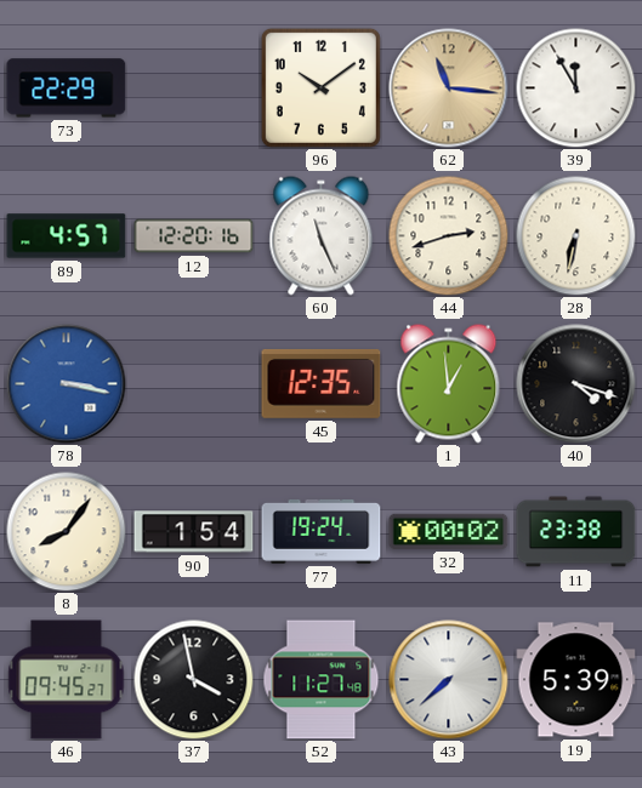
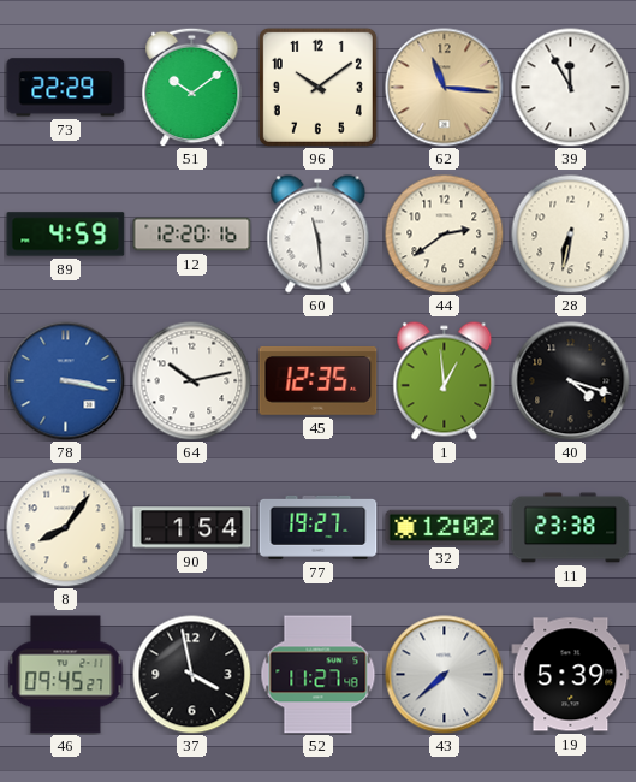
51: none -> 10:09
89: 4:57 -> 4:59
60: 11:26 -> 11:29
44: 2:42 -> 2:39
64: none -> 10:13
77: 19:24 -> 19:27
32: 00:02 -> 12:02
